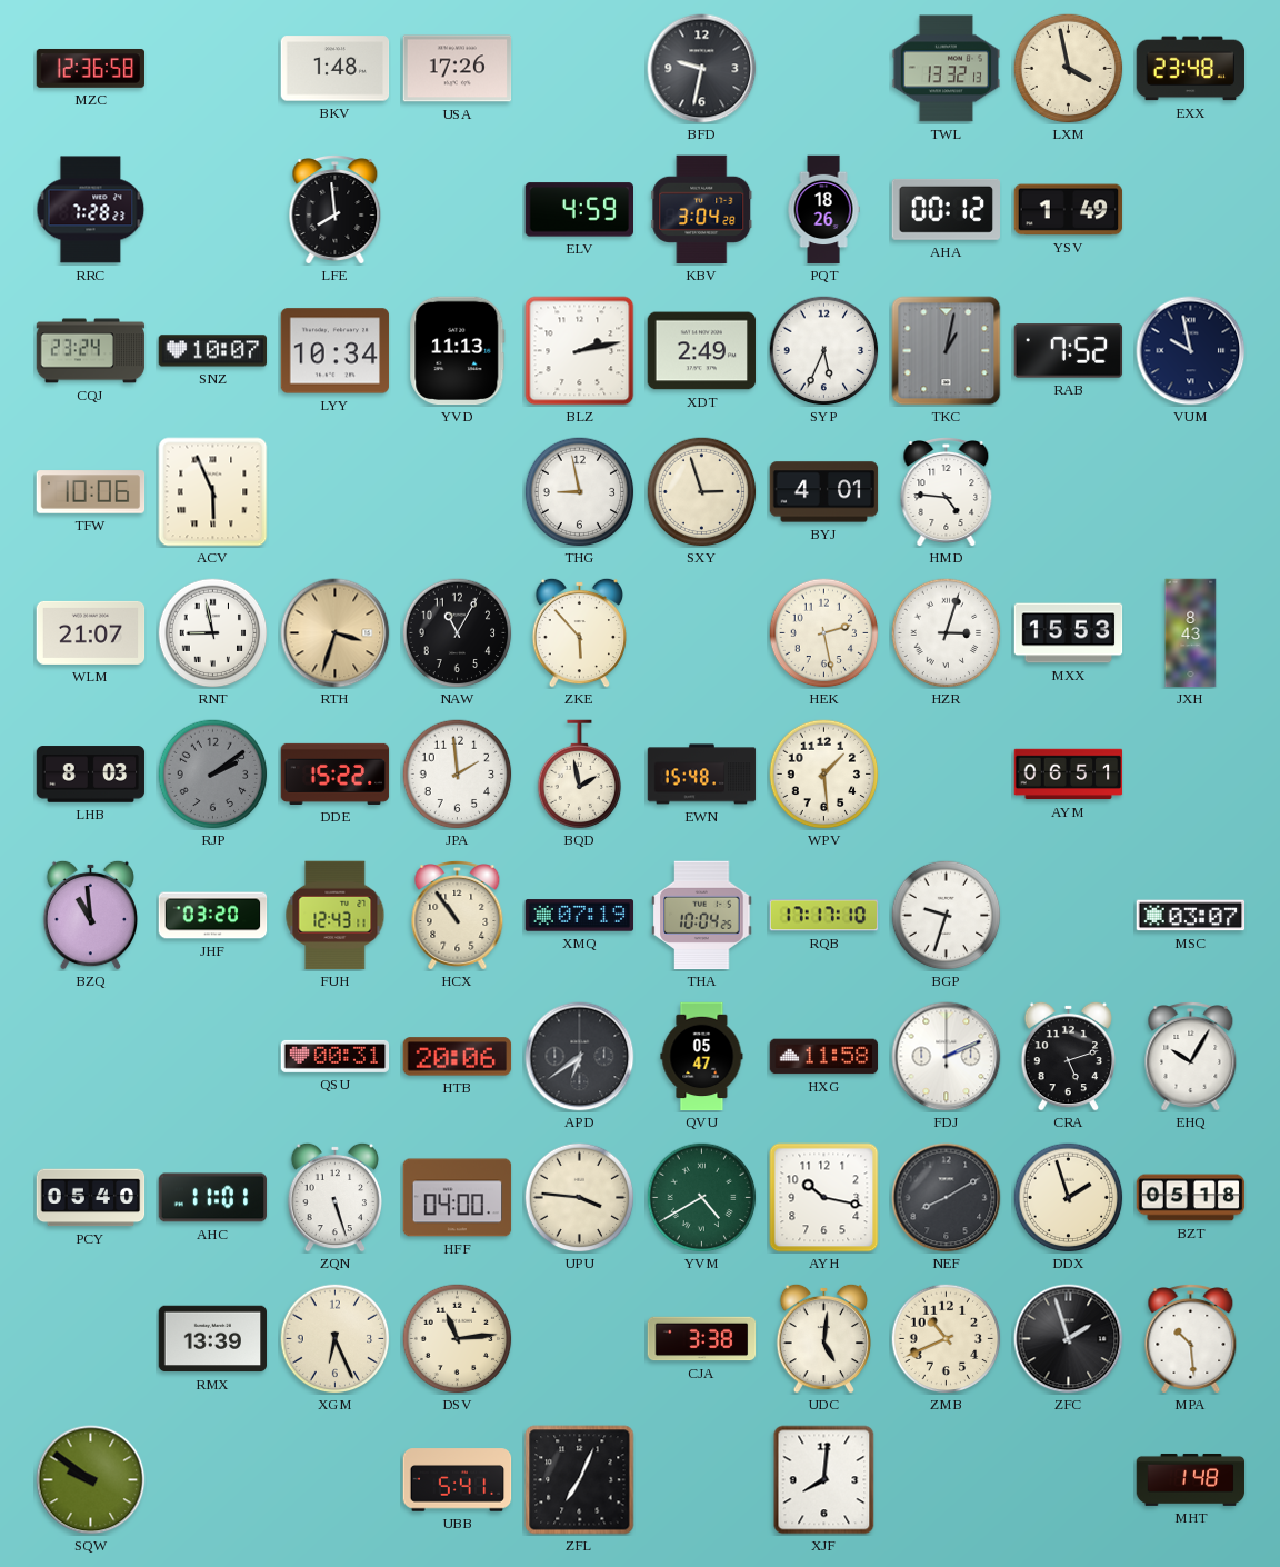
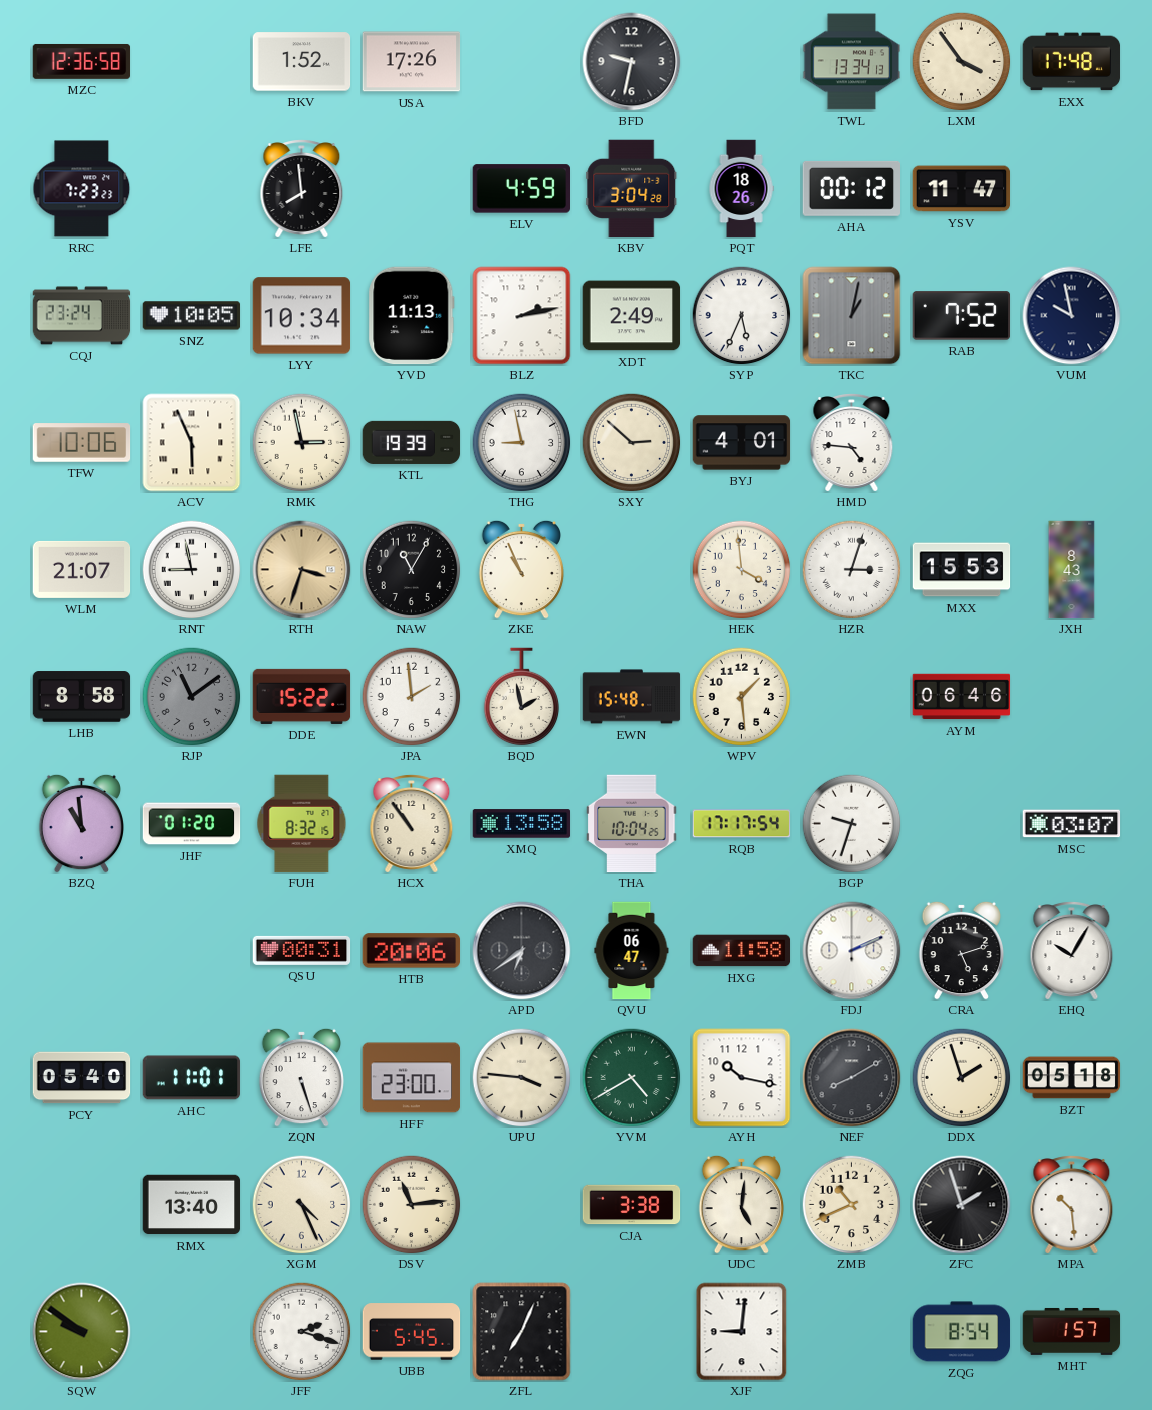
BKV: 1:48 -> 1:52
TWL: 13:32 -> 13:34
LXM: 3:58 -> 3:54
EXX: 23:48 -> 17:48
RRC: 7:28 -> 7:23
YSV: 1:49 -> 11:47
SNZ: 10:07 -> 10:05
RMK: none -> 2:58
KTL: none -> 19:39
SXY: 2:57 -> 2:52
ZKE: 5:53 -> 10:56
HEK: 2:28 -> 3:59
LHB: 8:03 -> 8:58
RJP: 2:09 -> 11:09
AYM: 06:51 -> 06:46
JHF: 03:20 -> 01:20
FUH: 12:43 -> 8:32
XMQ: 07:19 -> 13:58
RQB: 17:17:10 -> 17:17:54
QVU: 05:47 -> 06:47
HFF: 04:00 -> 23:00
RMX: 13:39 -> 13:40
XGM: 6:26 -> 4:26
JFF: none -> 2:18
UBB: 5:41 -> 5:45
XJF: 8:01 -> 9:01
ZQG: none -> 8:54
MHT: 1:48 -> 1:57
